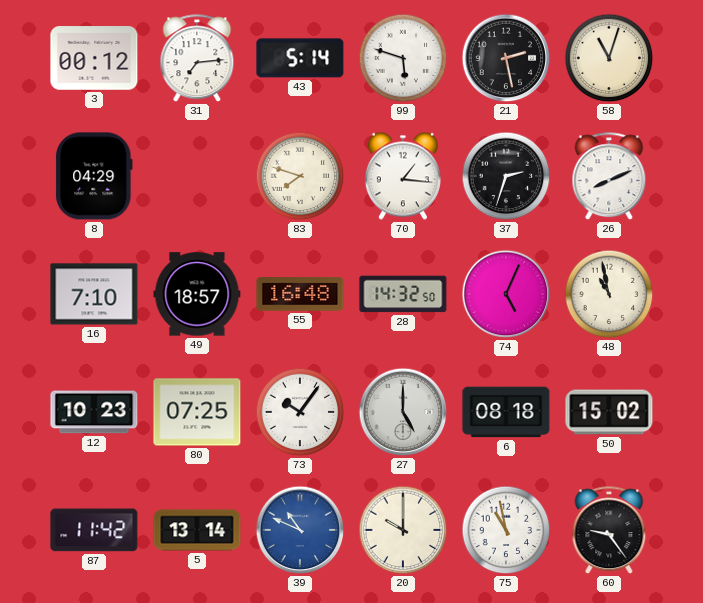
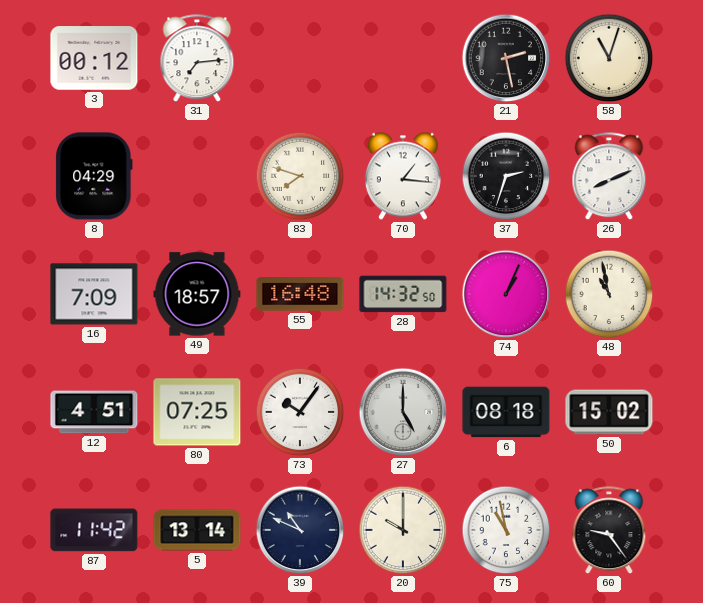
43: 5:14 -> none
99: 5:48 -> none
16: 7:10 -> 7:09
74: 5:04 -> 1:04
12: 10:23 -> 4:51
39 dial: blue -> navy
